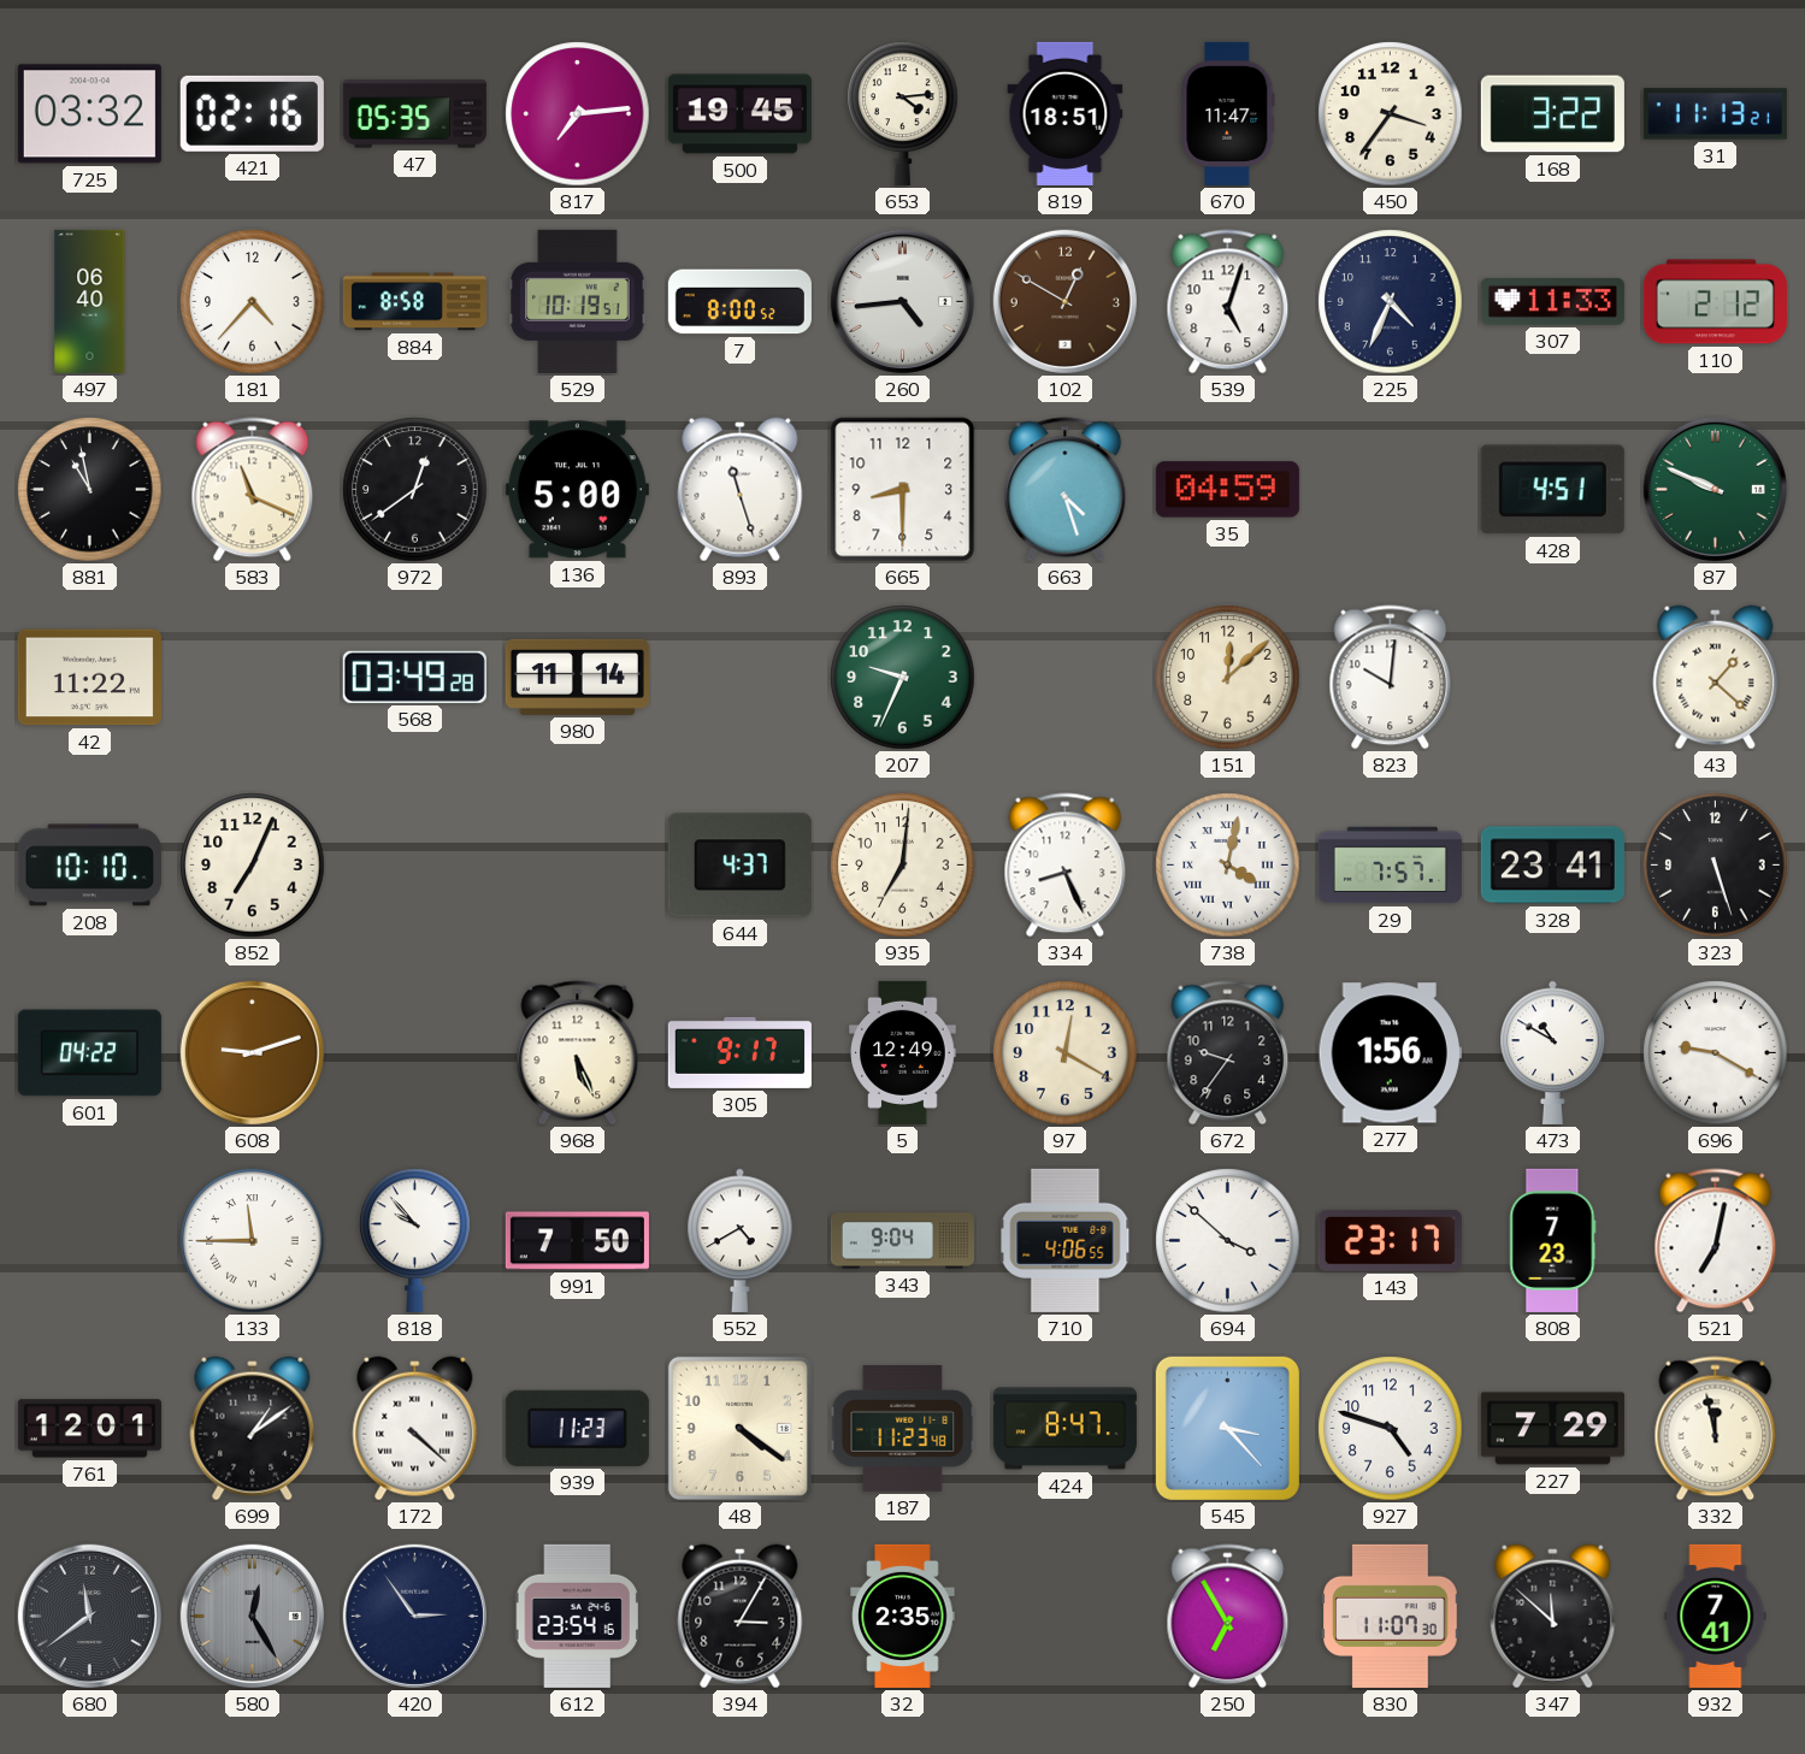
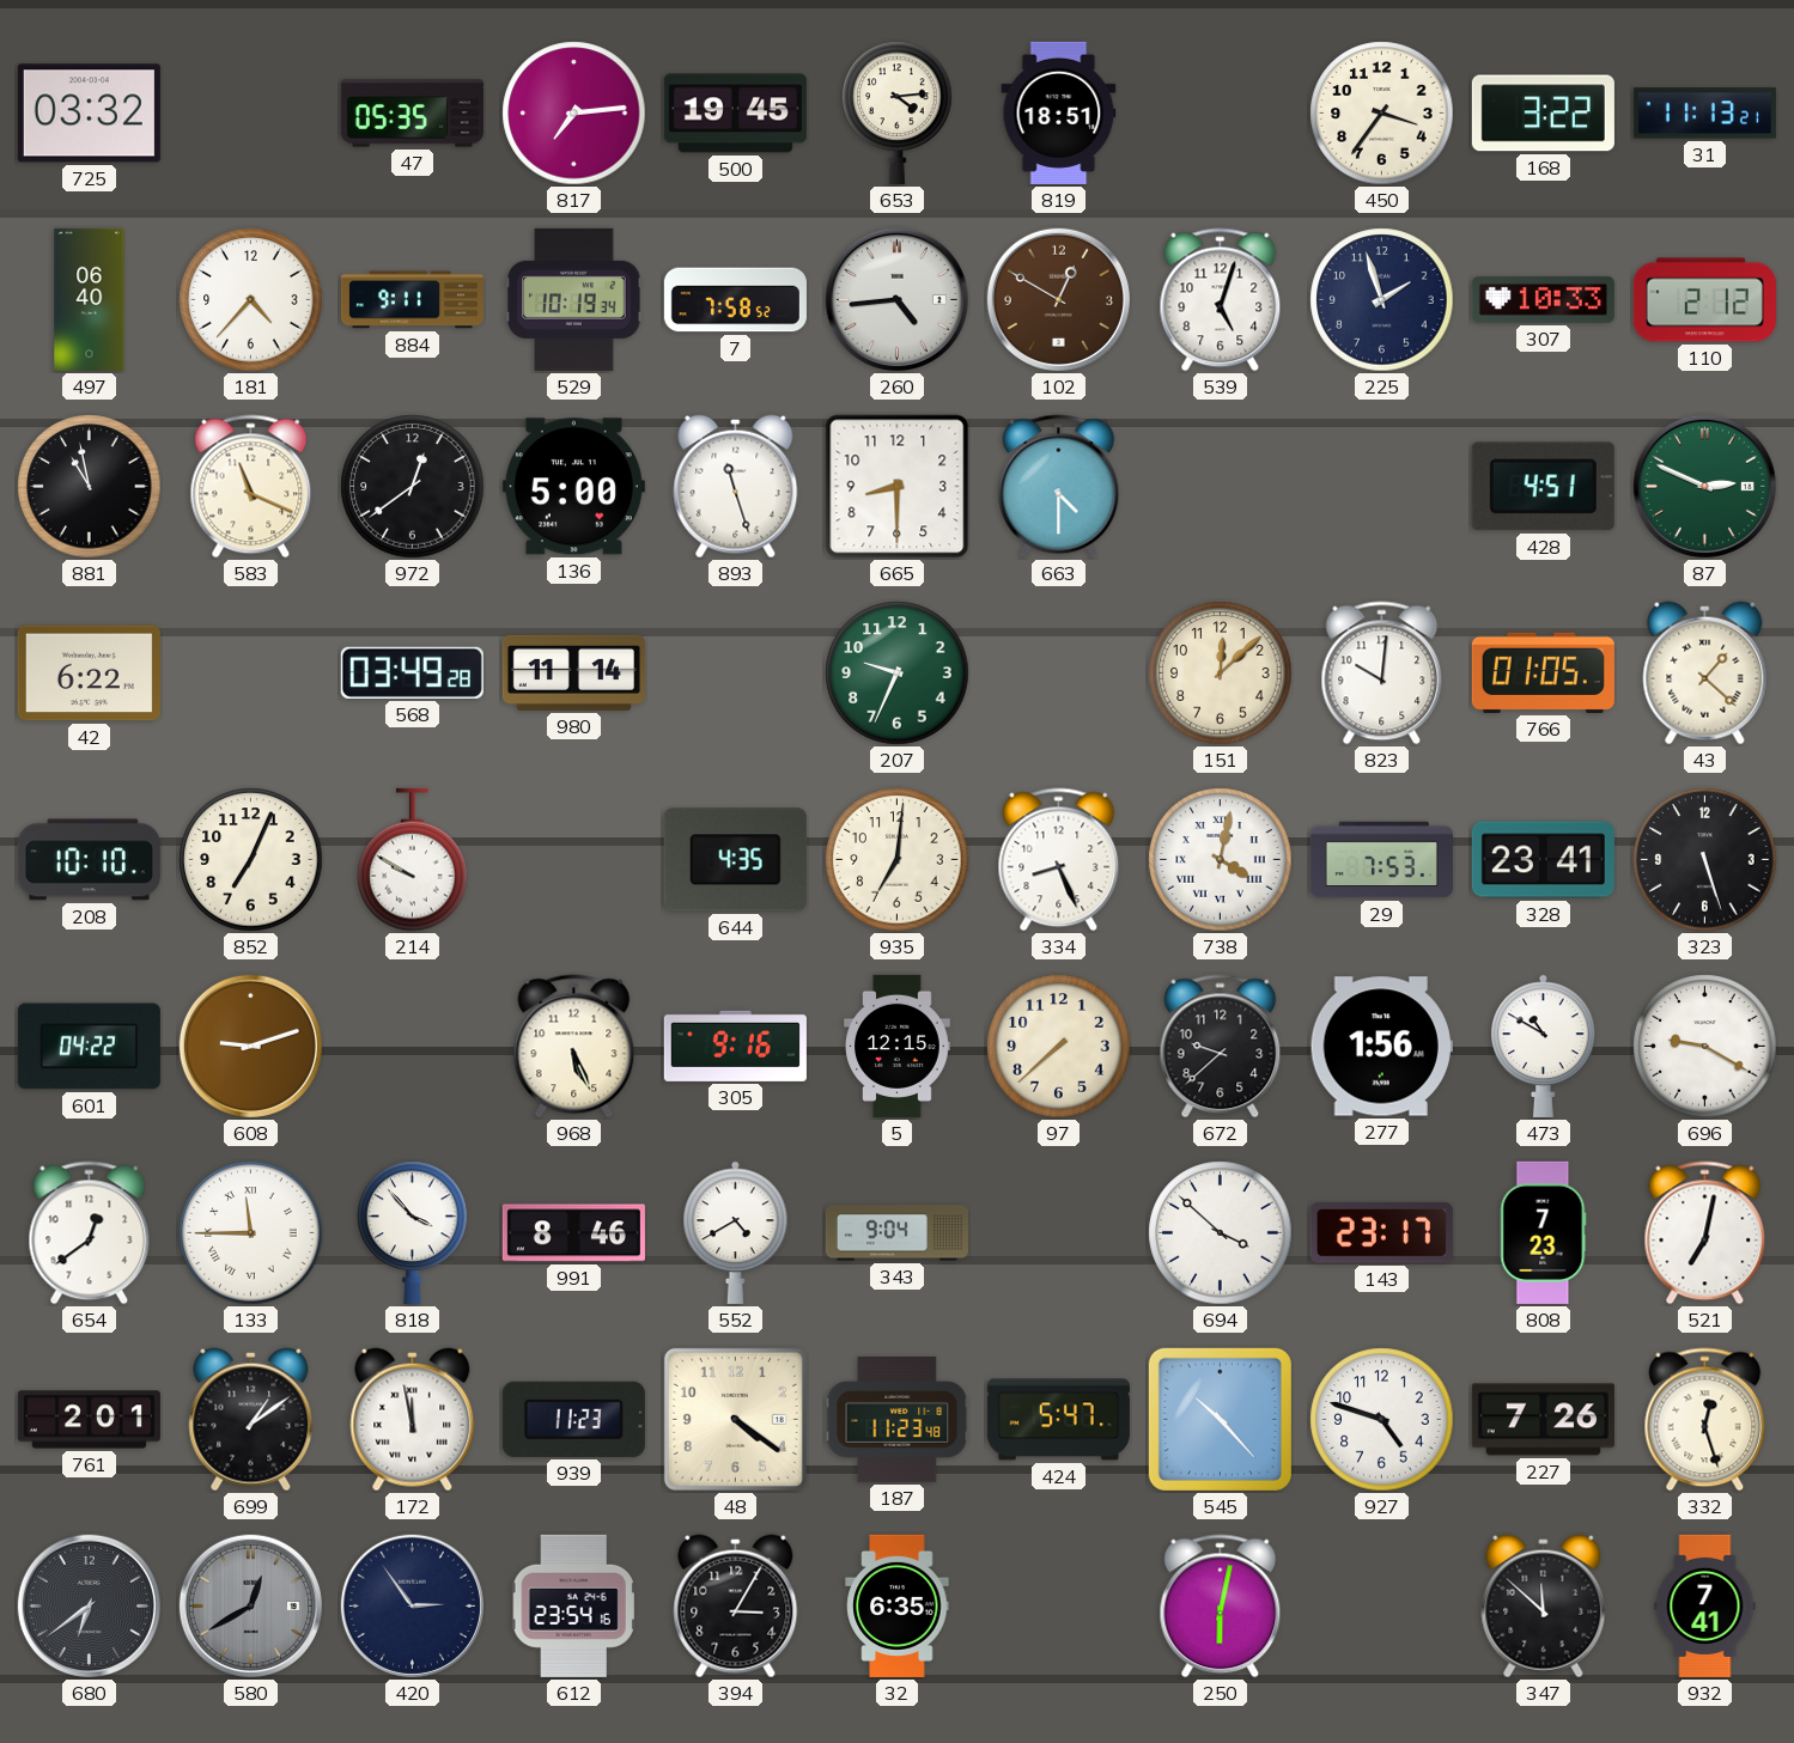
421: 02:16 -> none
670: 11:47 -> none
884: 8:58 -> 9:11
529: 10:19:51 -> 10:19:34
7: 8:00 -> 7:58
225: 4:34 -> 1:57
307: 11:33 -> 10:33
663: 4:27 -> 4:30
35: 04:59 -> none
87: 9:49 -> 2:49
42: 11:22 -> 6:22
766: none -> 01:05
214: none -> 9:50
644: 4:37 -> 4:35
29: 7:57 -> 7:53
305: 9:17 -> 9:16
5: 12:49 -> 12:15
97: 12:20 -> 7:38
672: 9:36 -> 9:38
654: none -> 12:39
818: 9:53 -> 3:53
991: 7:50 -> 8:46
710: 4:06 -> none
761: 12:01 -> 2:01
172: 4:22 -> 11:58
424: 8:47 -> 5:47
545: 3:23 -> 10:23
227: 7:29 -> 7:26
332: 11:58 -> 12:27
680: 11:39 -> 6:39
580: 12:25 -> 12:40
32: 2:35 -> 6:35
250: 6:55 -> 6:02
830: 11:07 -> none
